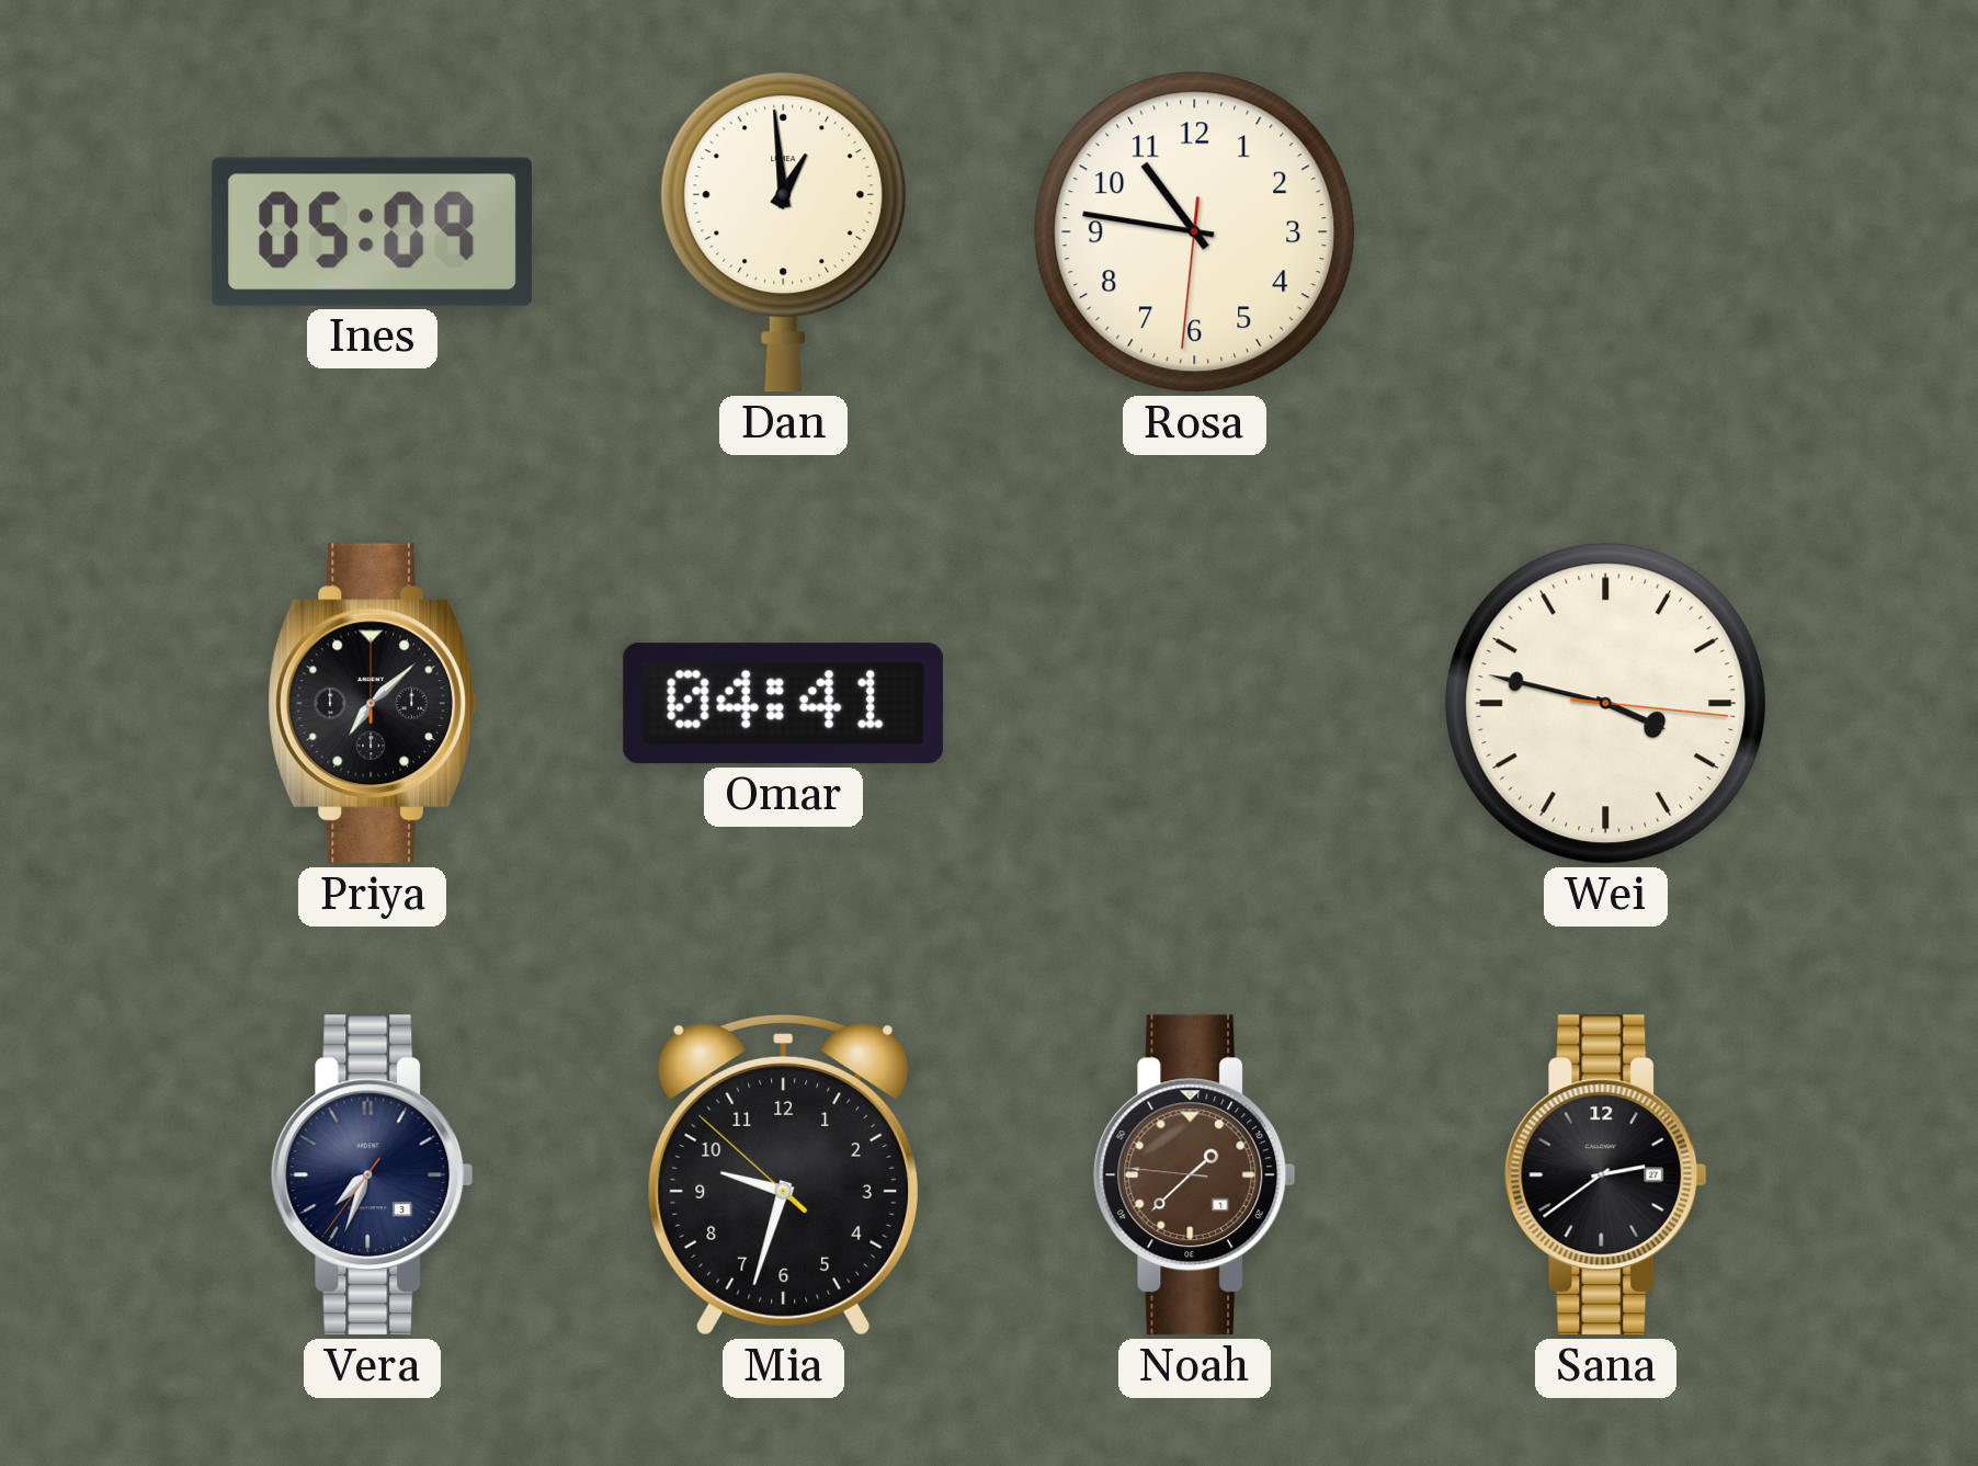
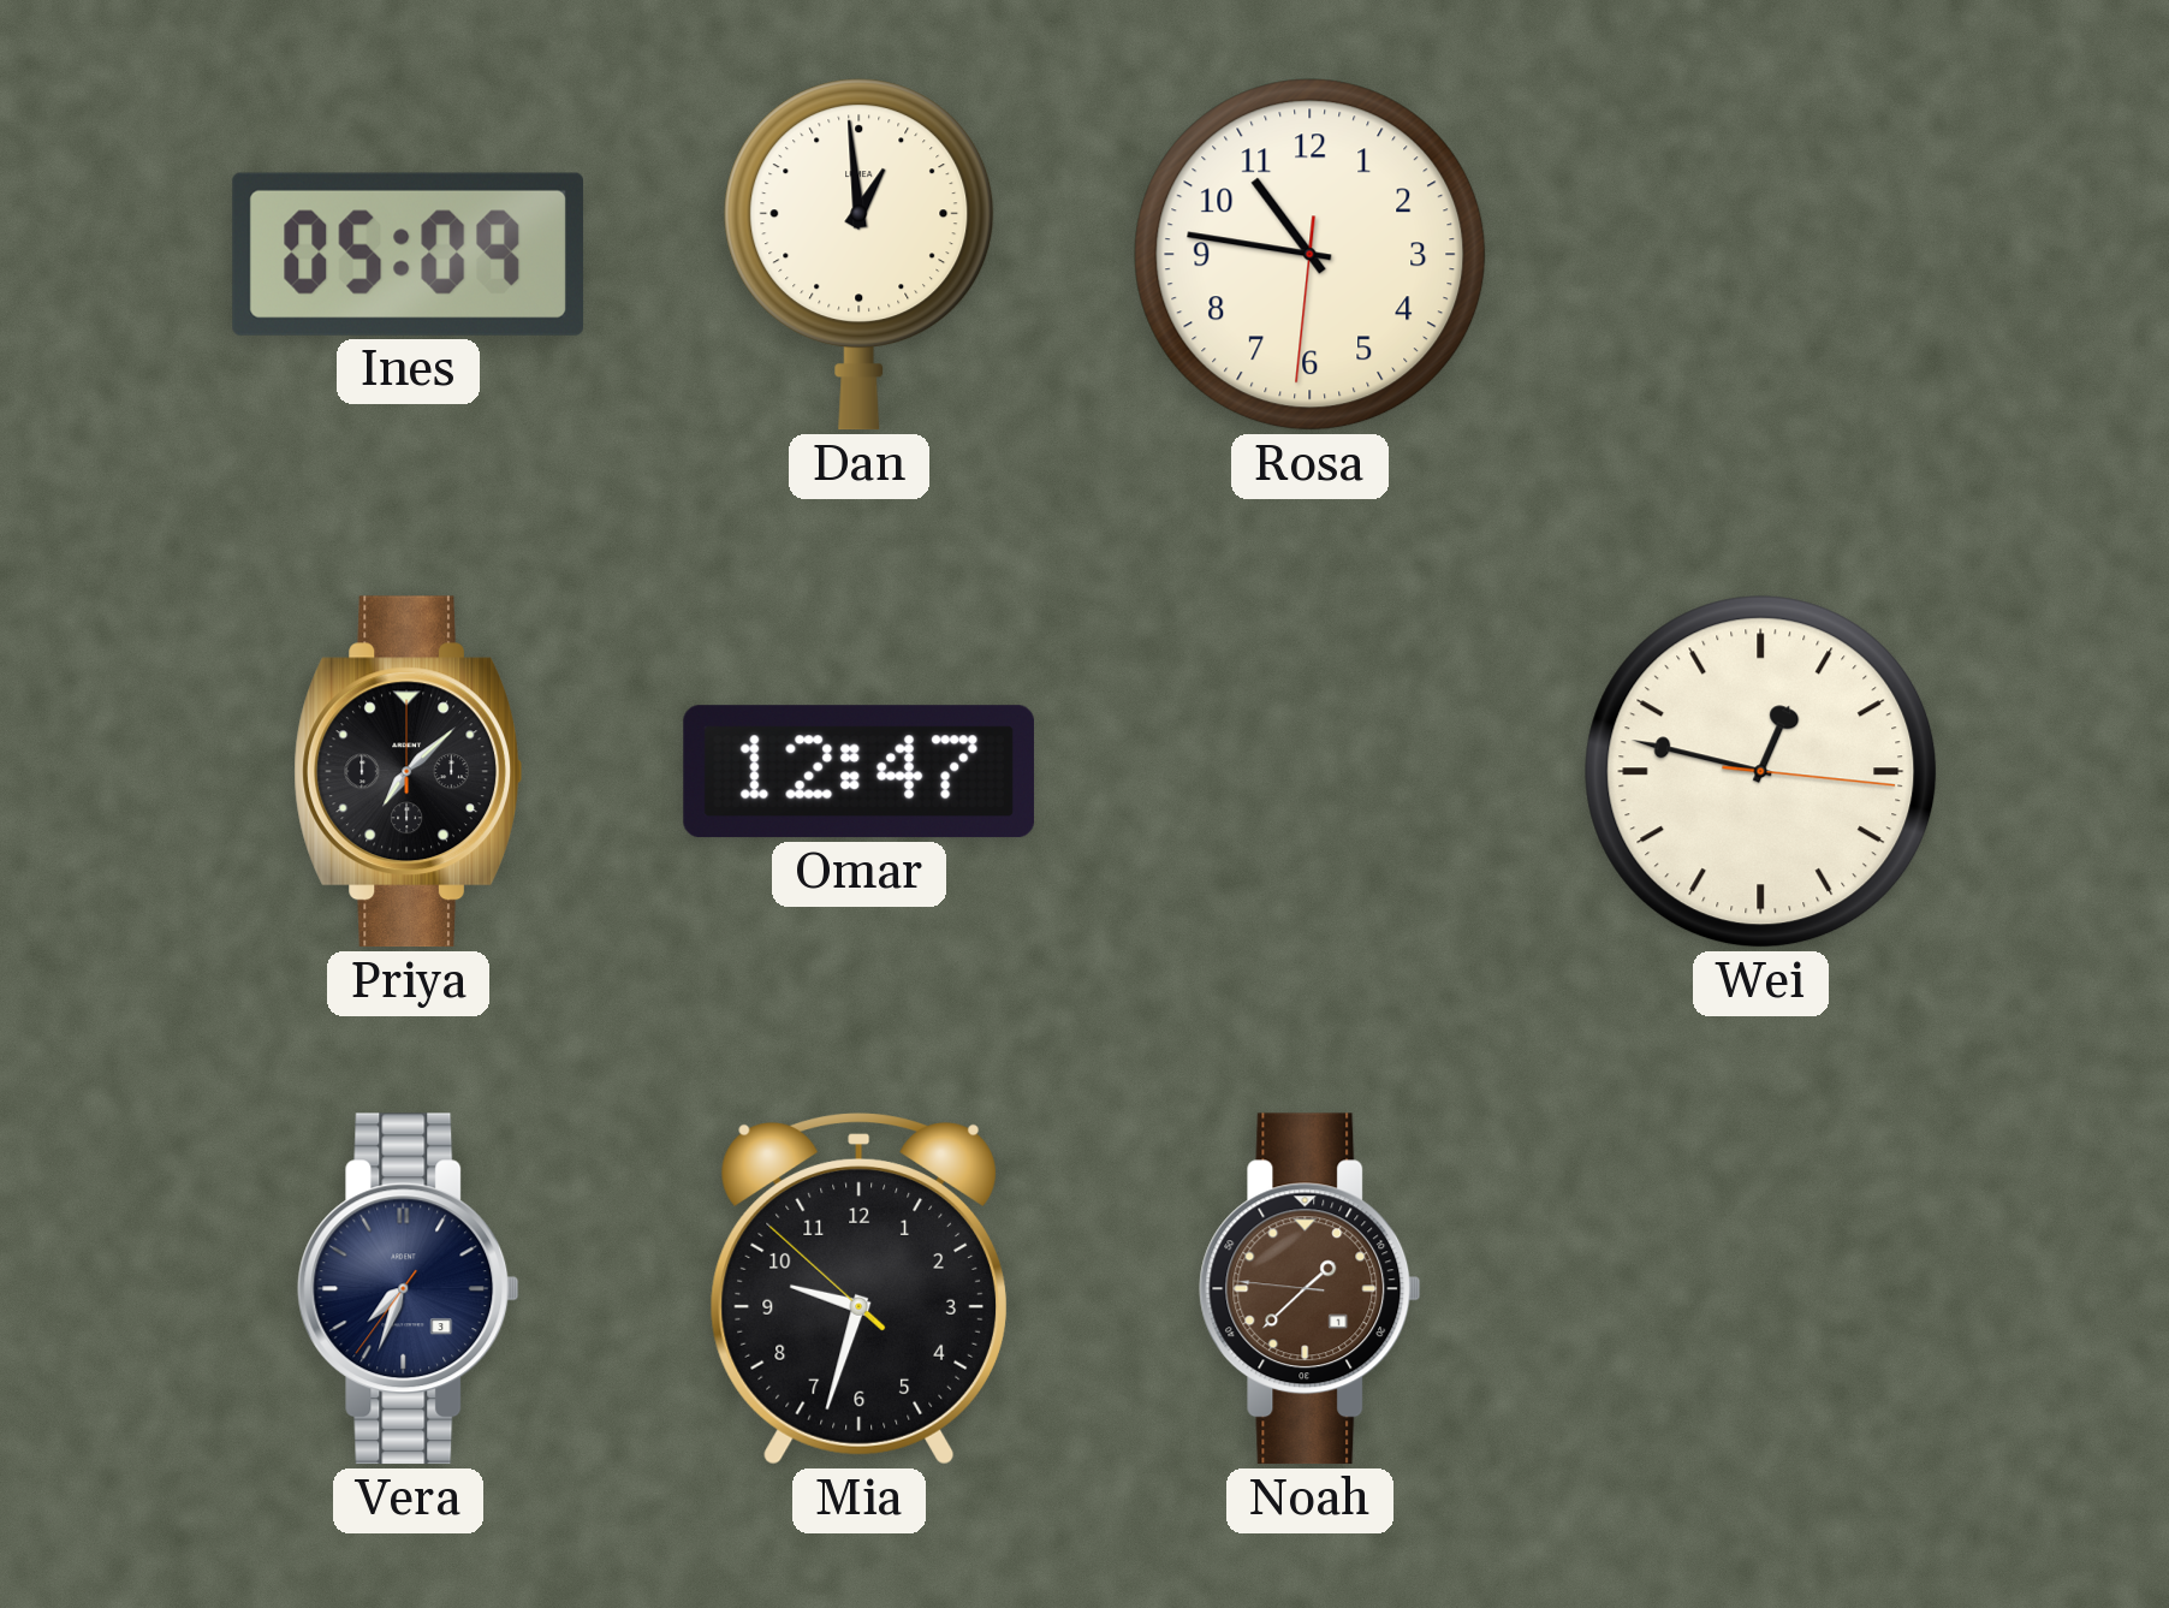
Omar: 04:41 -> 12:47
Wei: 3:47 -> 12:47
Sana: 2:39 -> none
